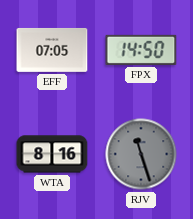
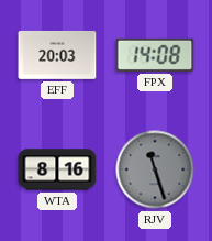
EFF: 07:05 -> 20:03
FPX: 14:50 -> 14:08
